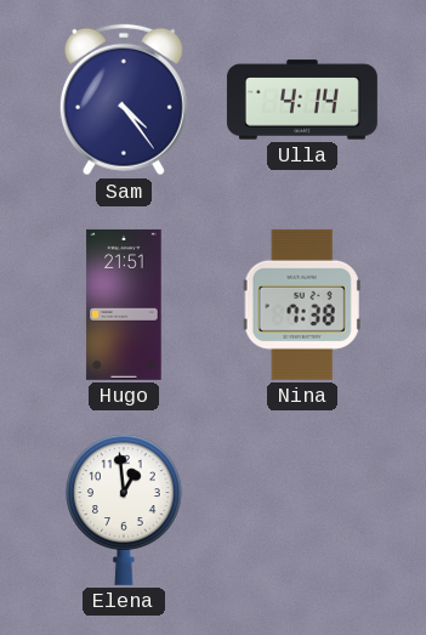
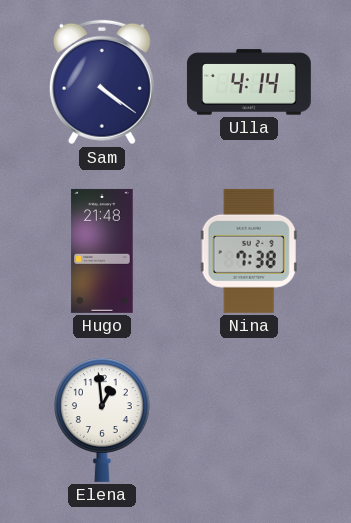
Sam: 4:24 -> 4:21
Hugo: 21:51 -> 21:48
